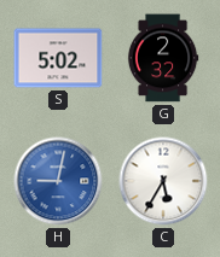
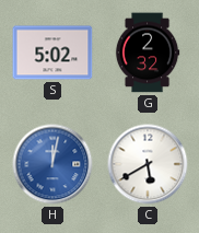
H: 9:02 -> 12:02
C: 5:35 -> 5:40
